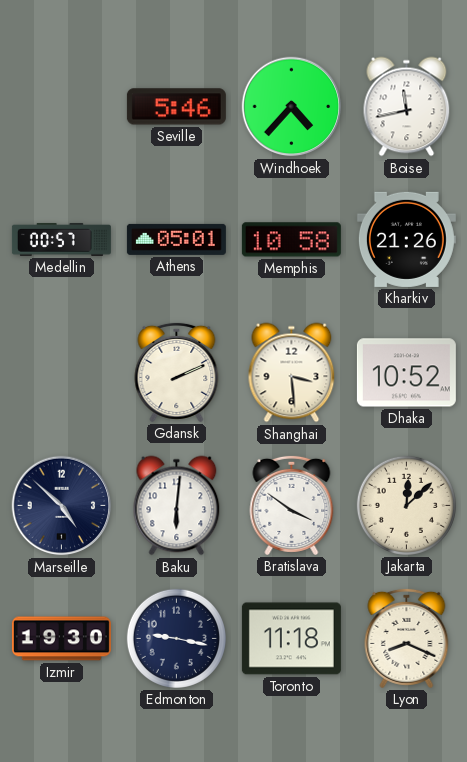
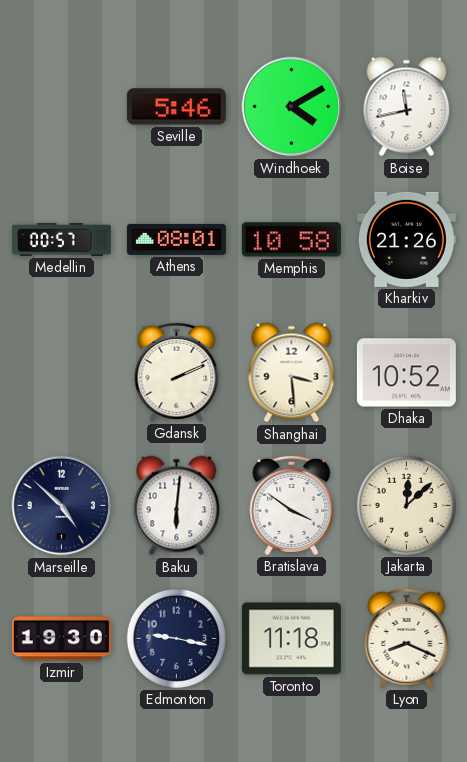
Windhoek: 4:37 -> 4:10
Athens: 05:01 -> 08:01
